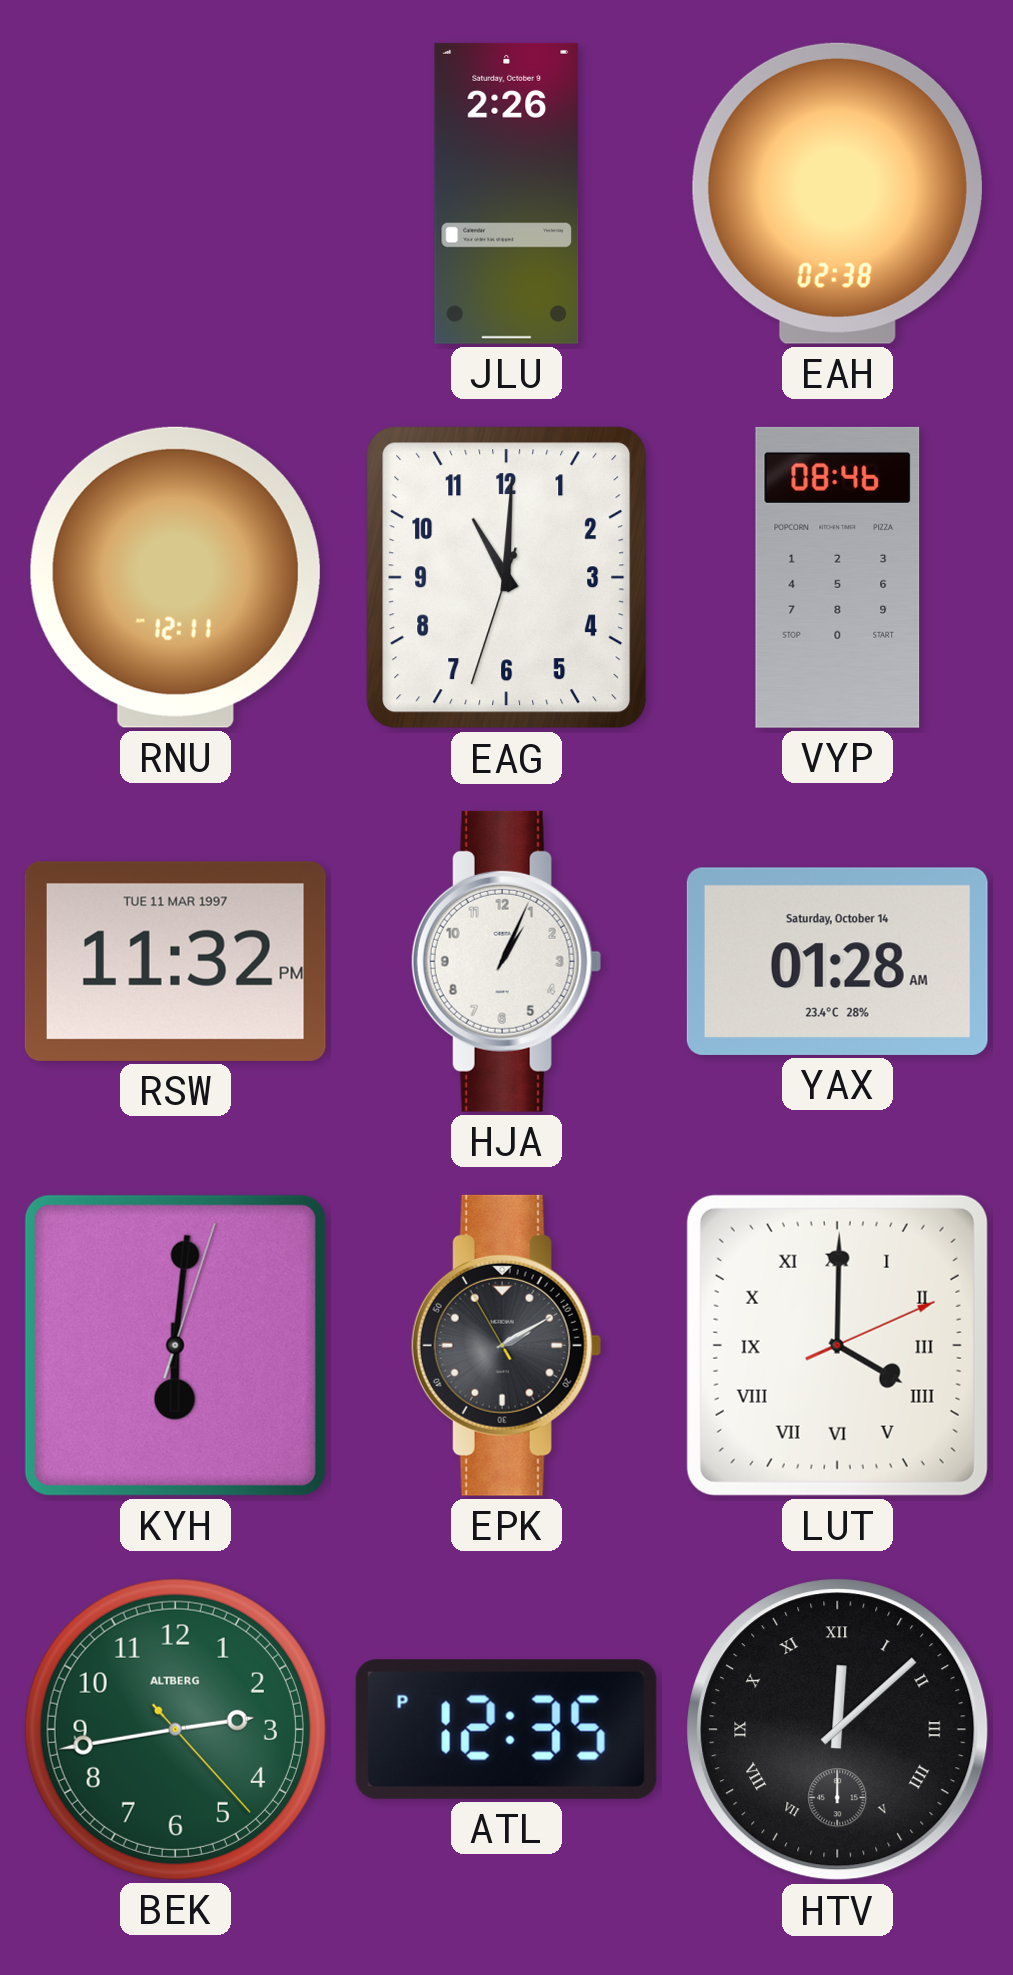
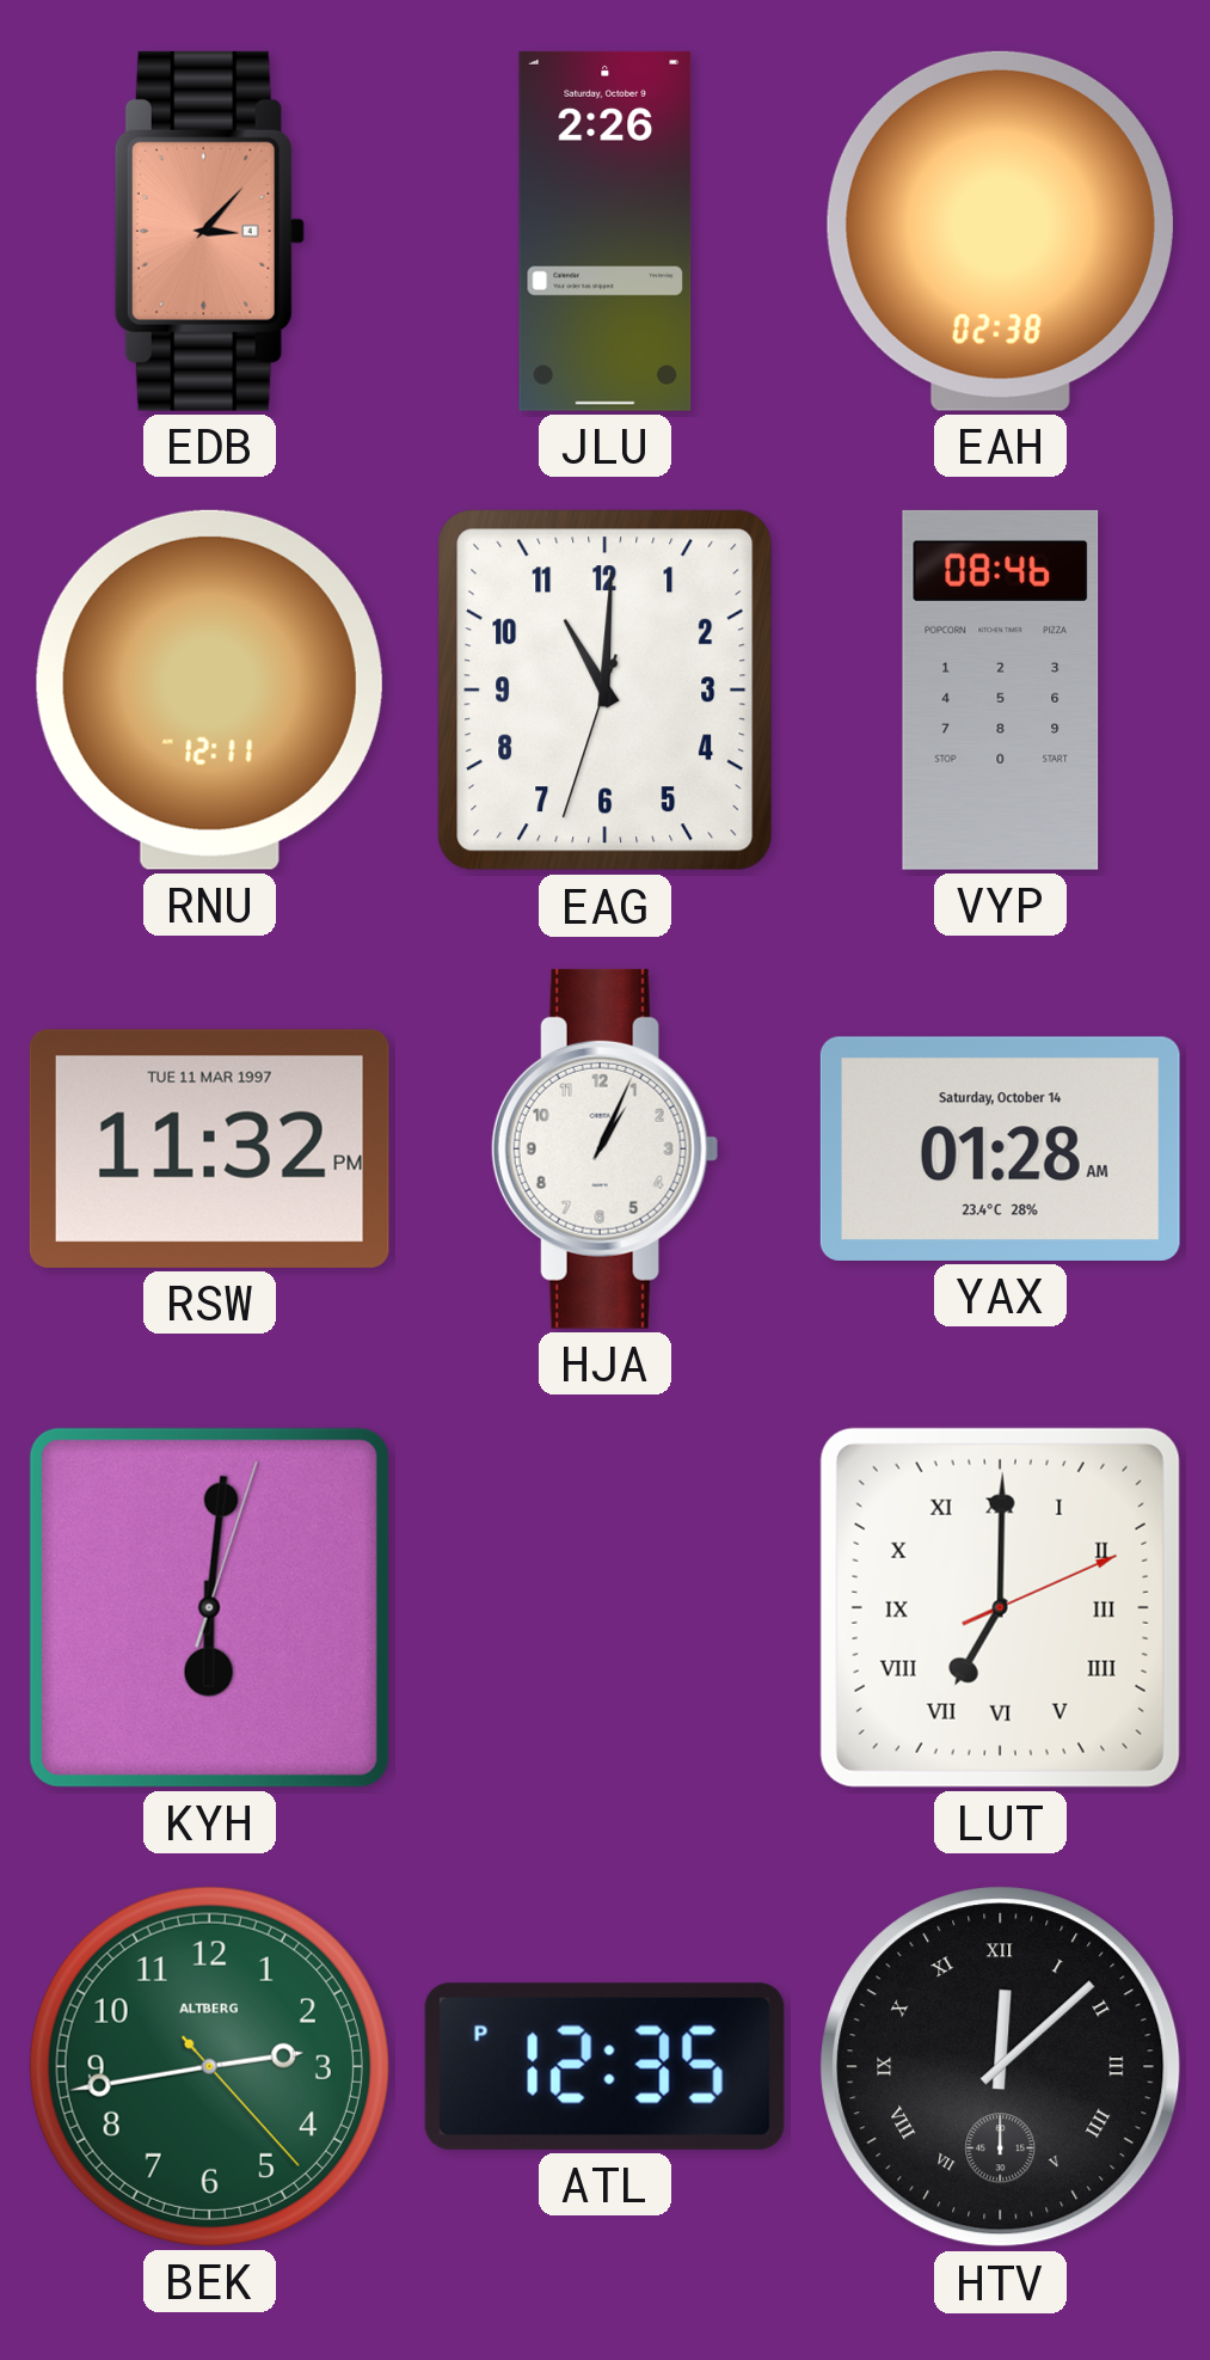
EDB: none -> 3:07
EPK: 2:09 -> none
LUT: 4:00 -> 7:00
